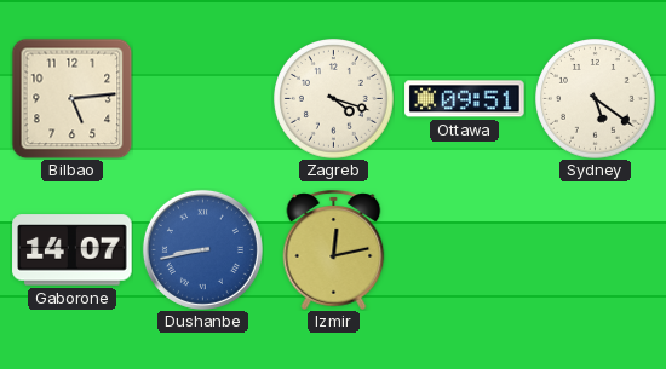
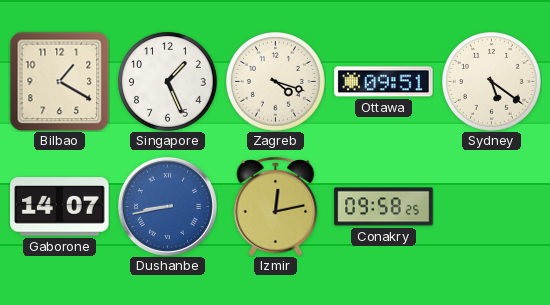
Bilbao: 5:14 -> 1:20
Singapore: none -> 1:26
Conakry: none -> 09:58
